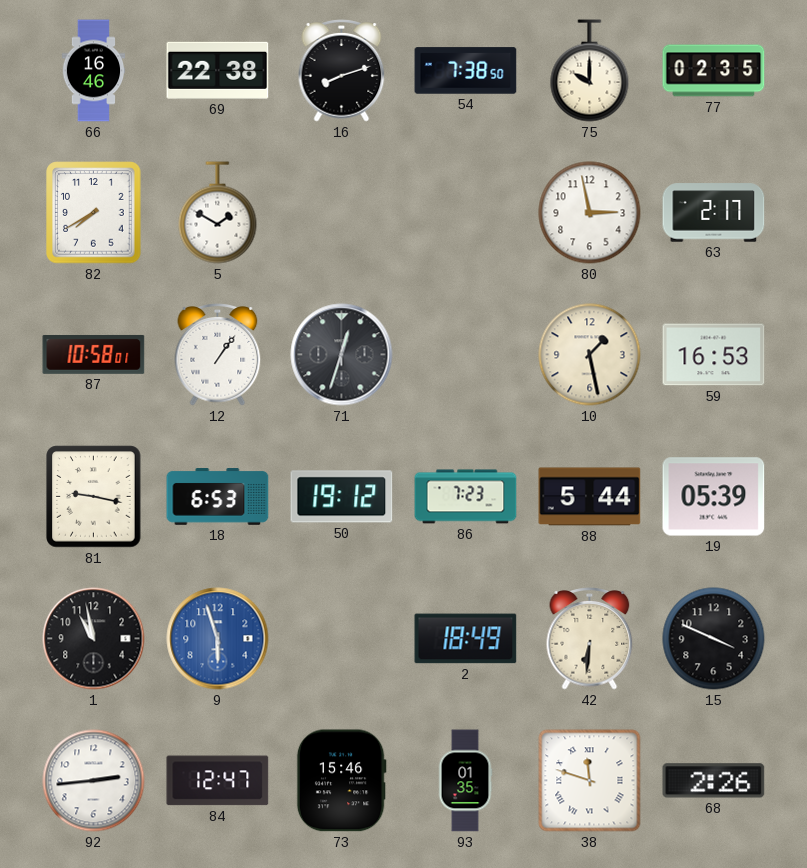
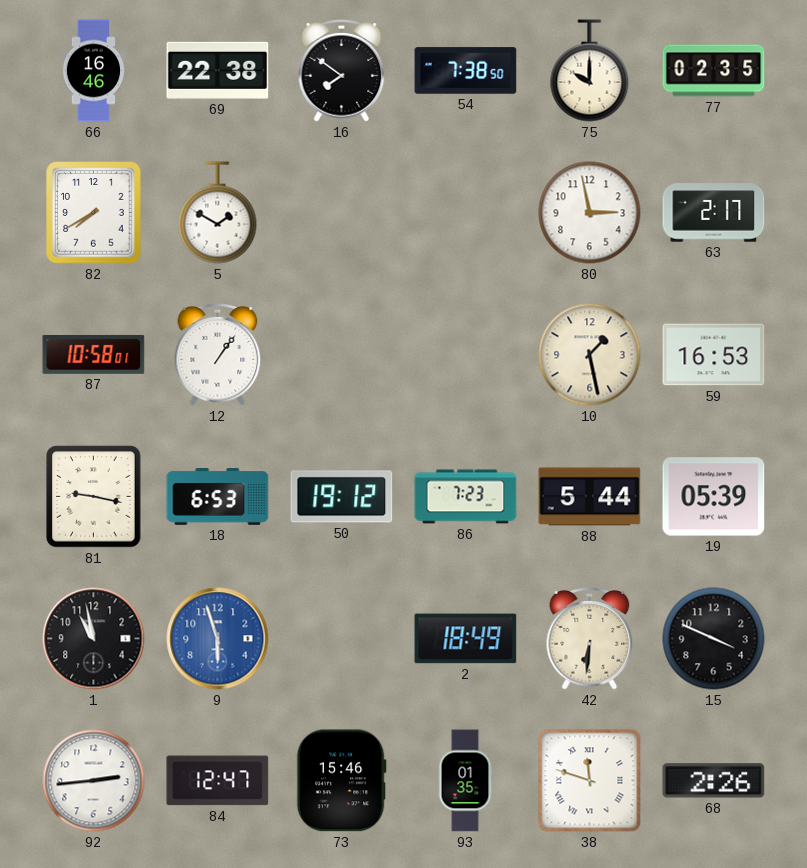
16: 8:12 -> 7:51
71: 12:33 -> none
